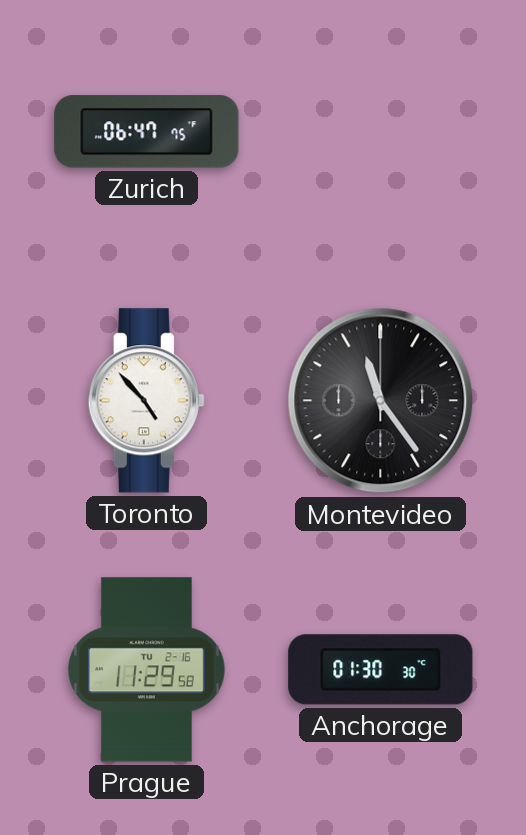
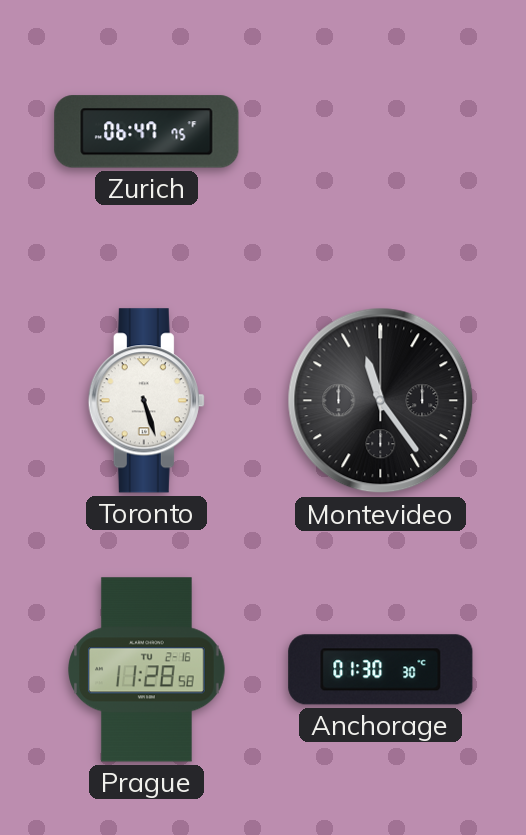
Toronto: 4:53 -> 5:27
Prague: 11:29 -> 11:28
